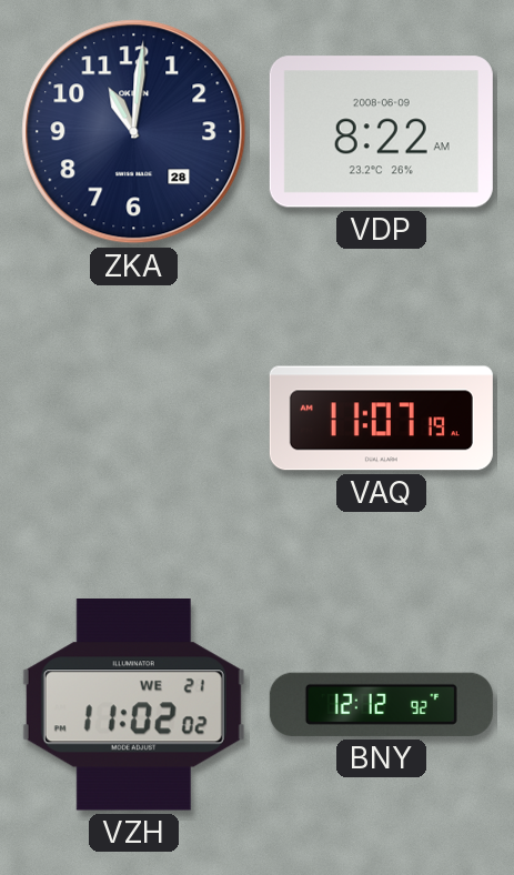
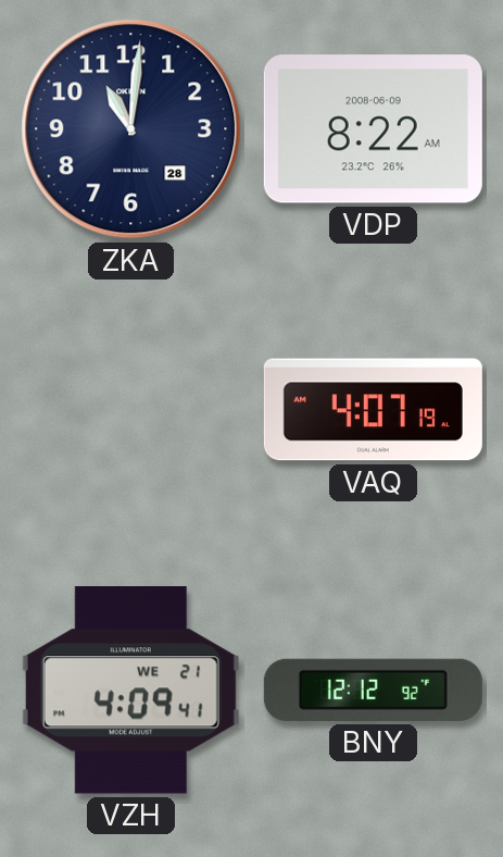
VAQ: 11:07 -> 4:07
VZH: 11:02 -> 4:09
